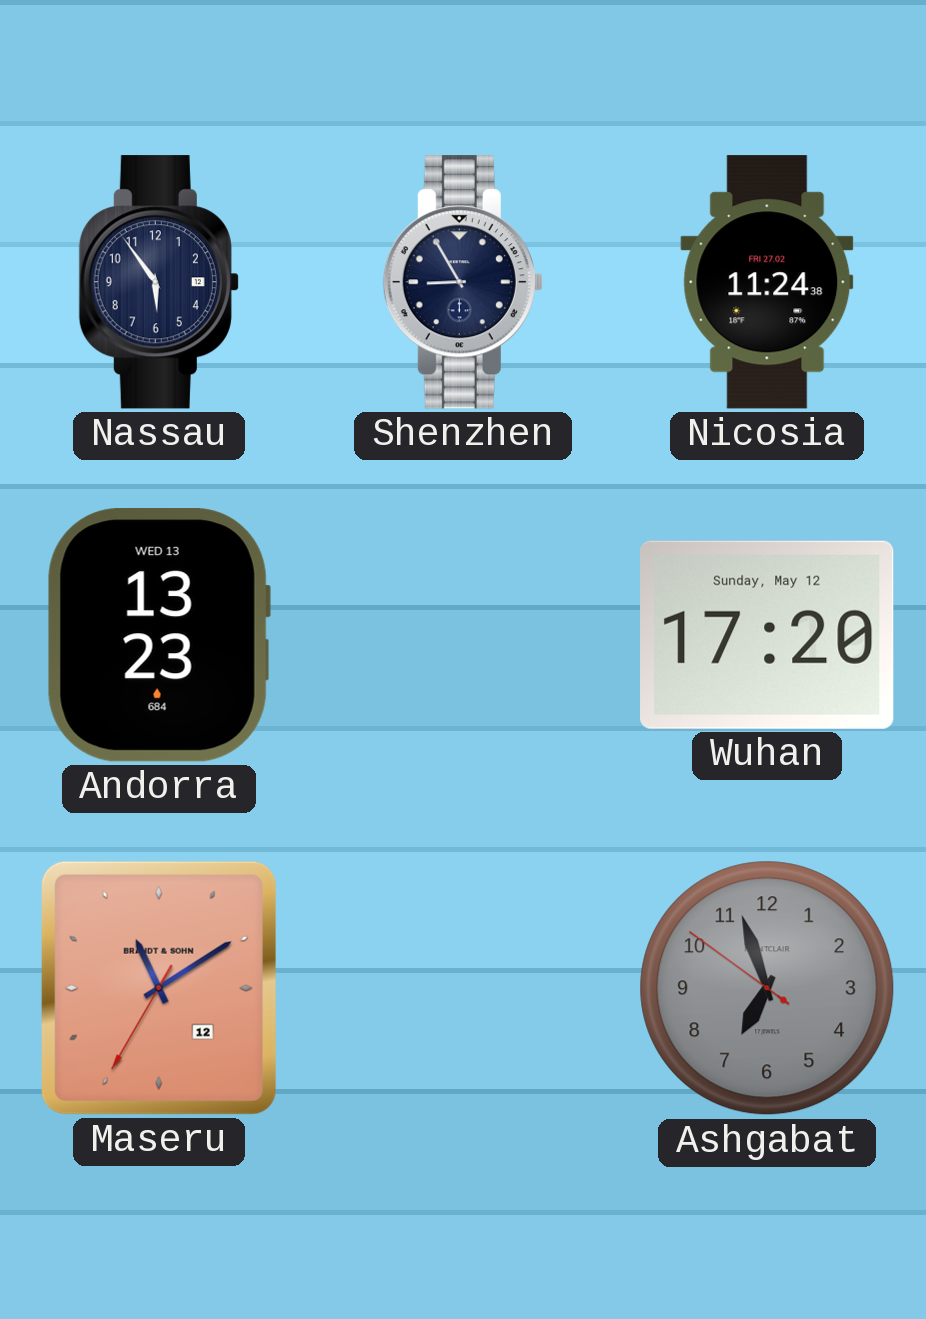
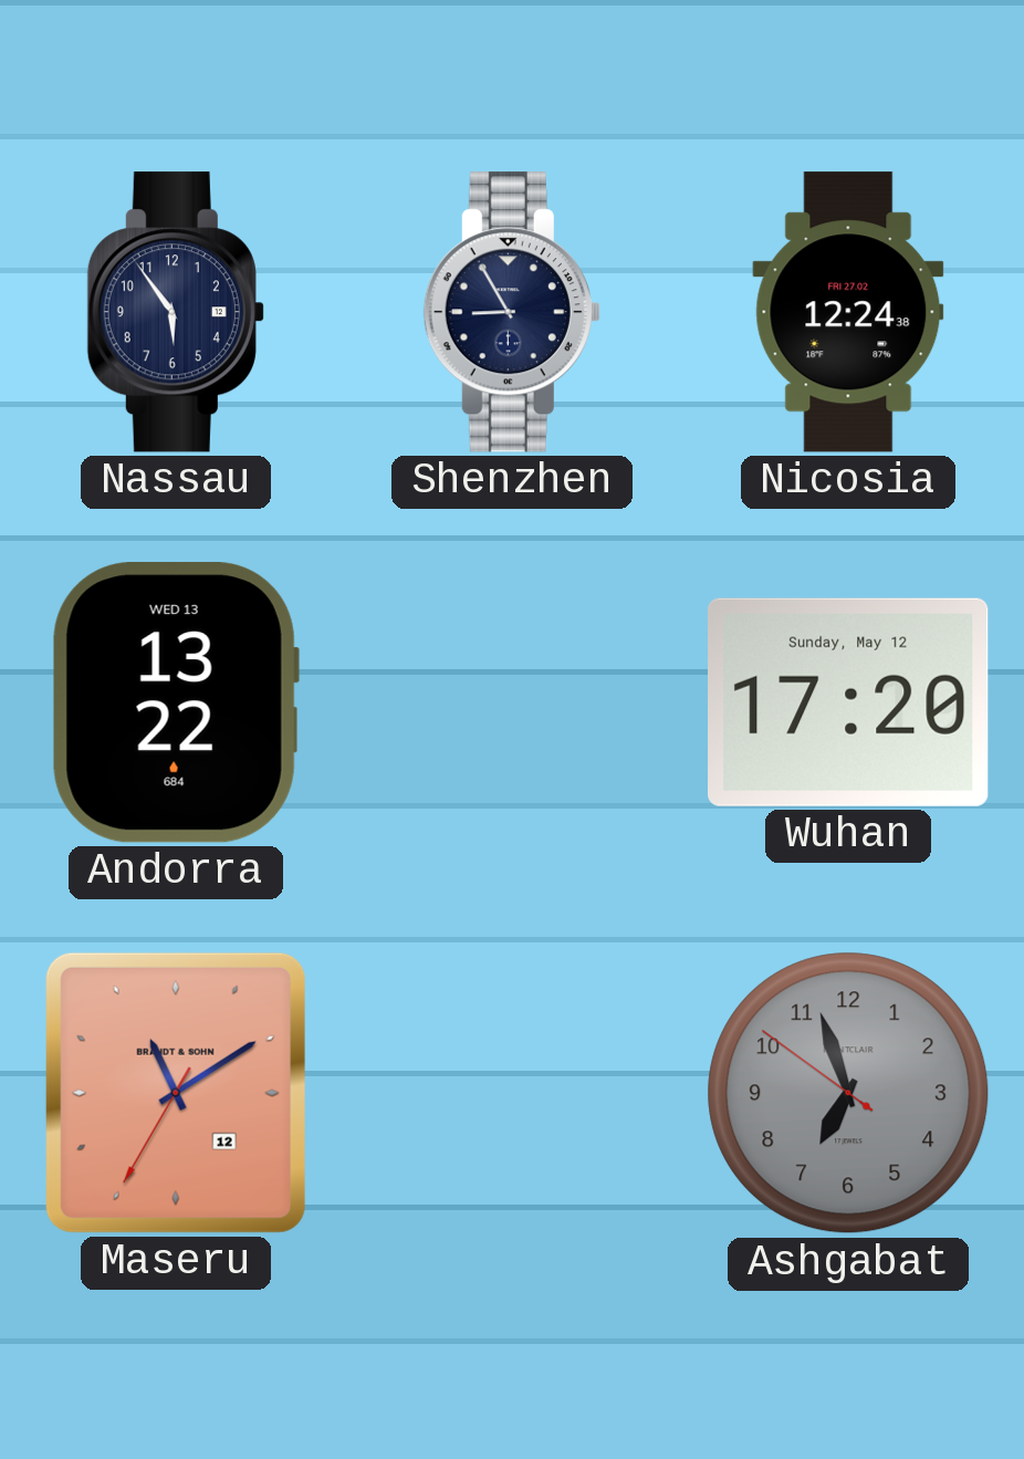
Nicosia: 11:24 -> 12:24
Andorra: 13:23 -> 13:22
